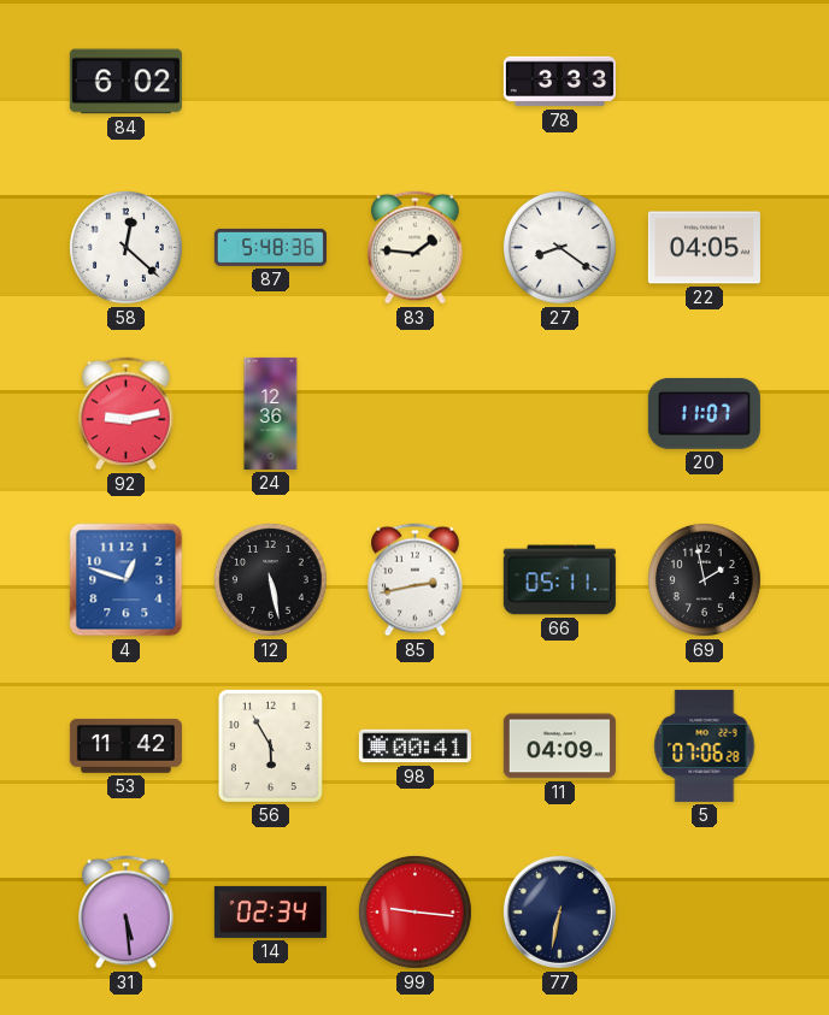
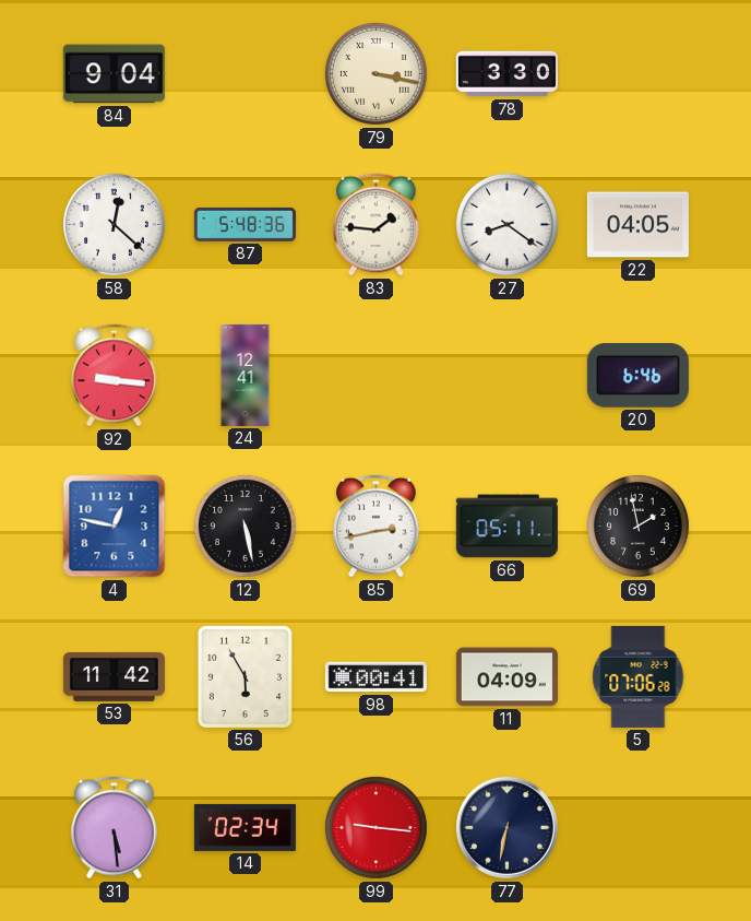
84: 6:02 -> 9:04
79: none -> 3:17
78: 3:33 -> 3:30
92: 9:13 -> 9:16
24: 12:36 -> 12:41
20: 11:07 -> 6:46
4: 12:48 -> 12:47
